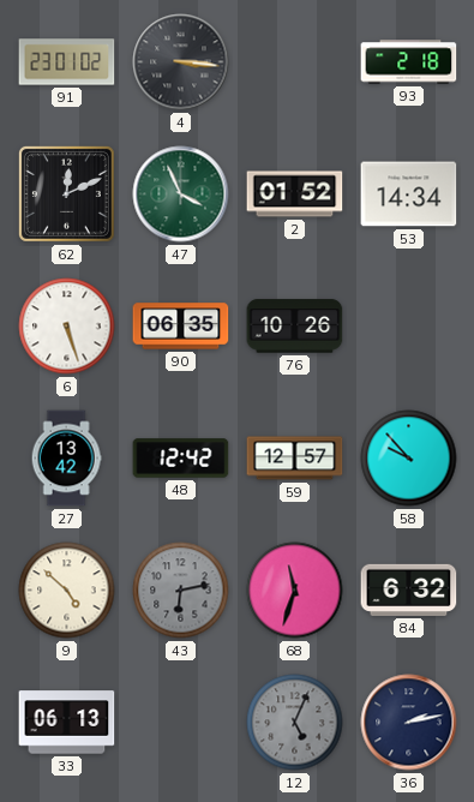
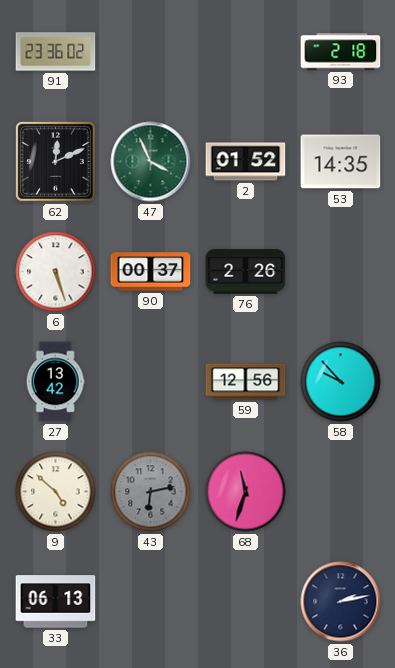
91: 23:01 -> 23:36
4: 3:16 -> none
53: 14:34 -> 14:35
90: 06:35 -> 00:37
76: 10:26 -> 2:26
48: 12:42 -> none
59: 12:57 -> 12:56
84: 6:32 -> none
12: 5:04 -> none
